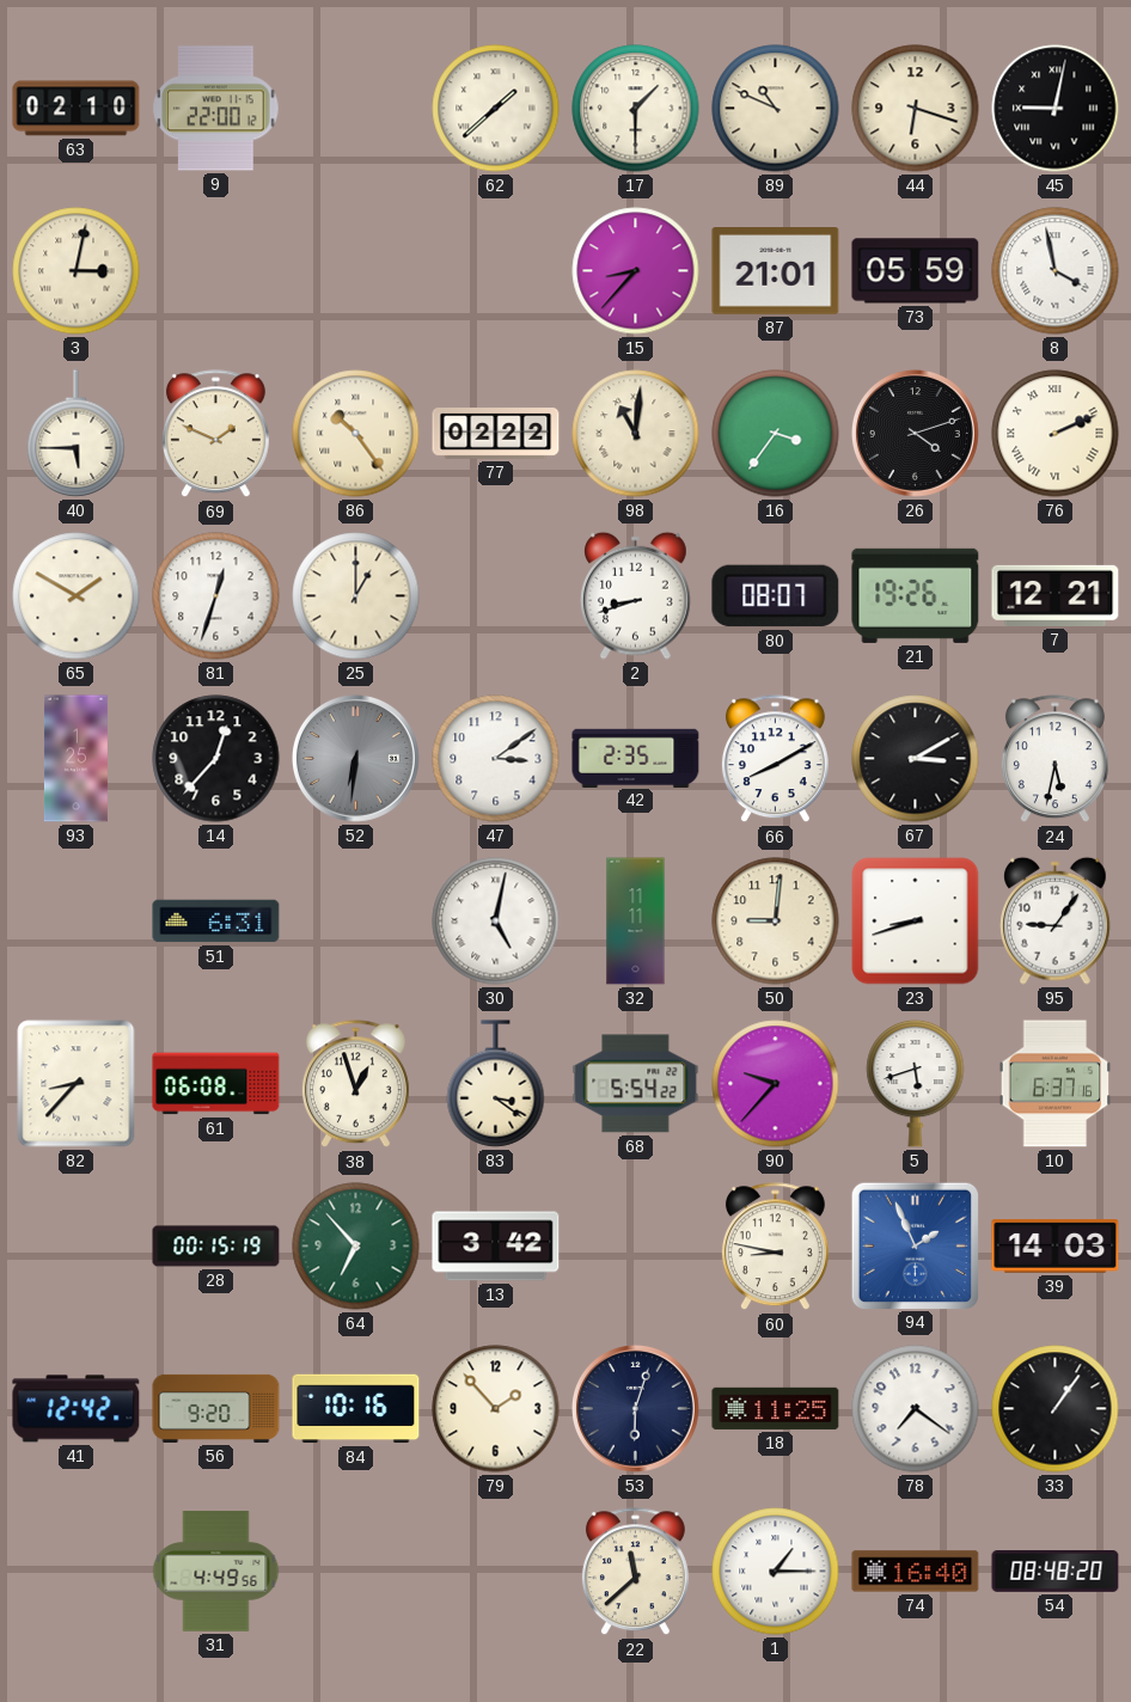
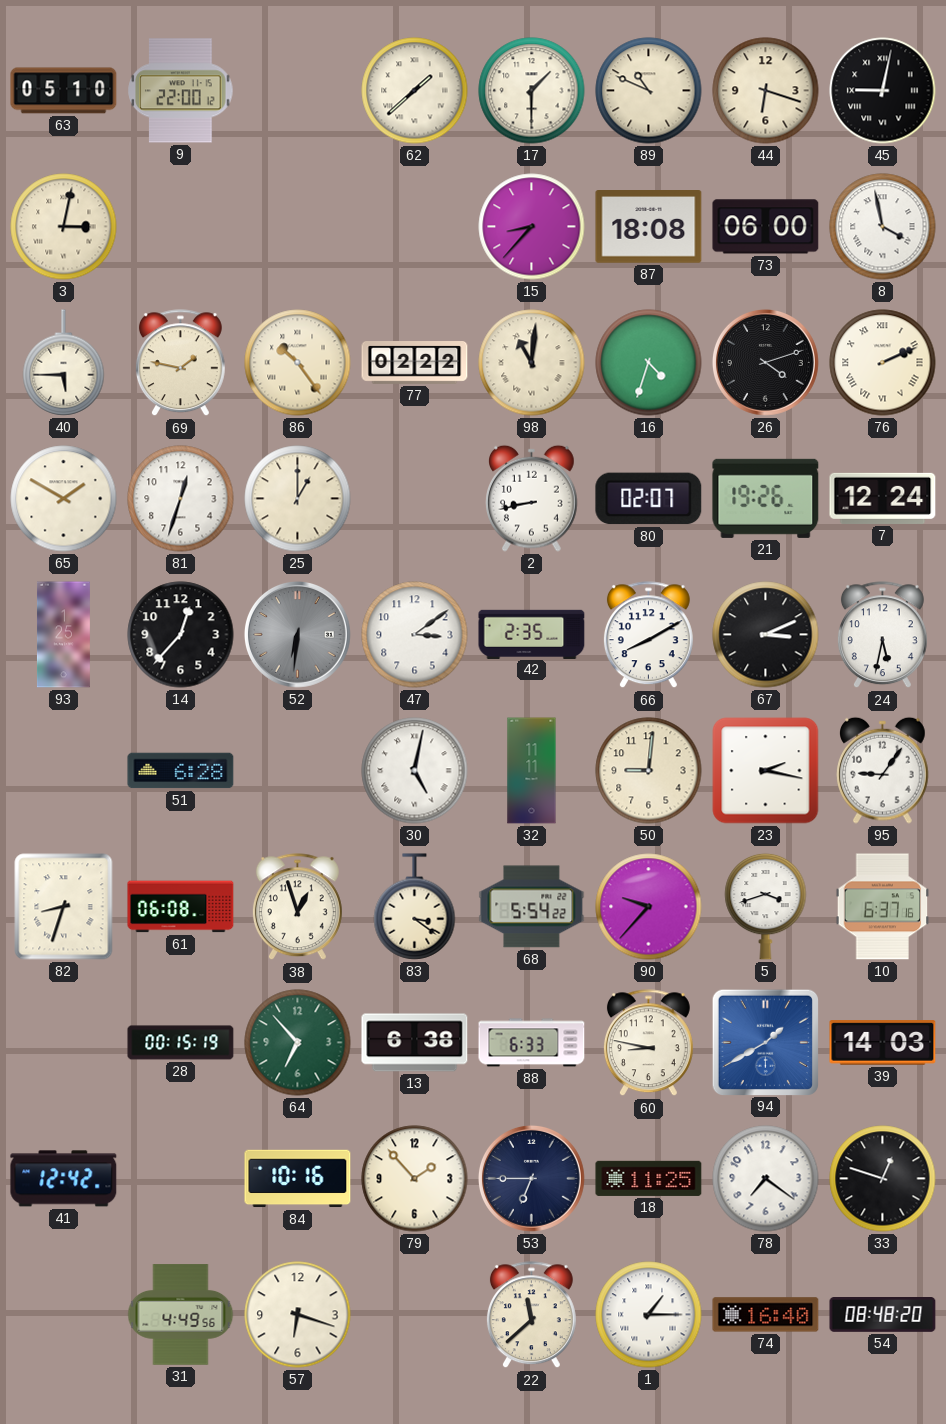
63: 02:10 -> 05:10
87: 21:01 -> 18:08
73: 05:59 -> 06:00
69: 1:49 -> 1:47
16: 3:36 -> 4:33
2: 8:42 -> 8:43
80: 08:07 -> 02:07
7: 12:21 -> 12:24
67: 3:10 -> 3:11
51: 6:31 -> 6:28
23: 8:42 -> 2:17
82: 8:37 -> 8:33
5: 5:42 -> 3:42
13: 3:42 -> 6:38
88: none -> 6:33
94: 1:56 -> 1:40
56: 9:20 -> none
53: 6:03 -> 6:45
33: 1:06 -> 12:48
57: none -> 6:18
